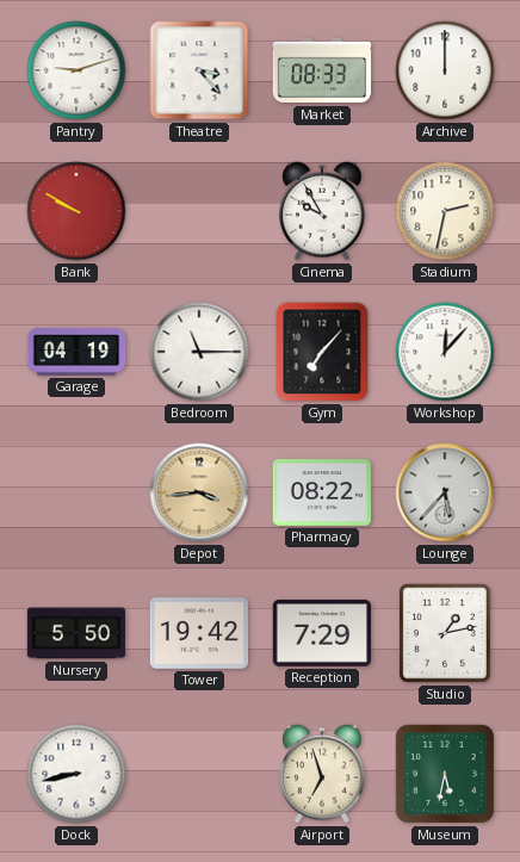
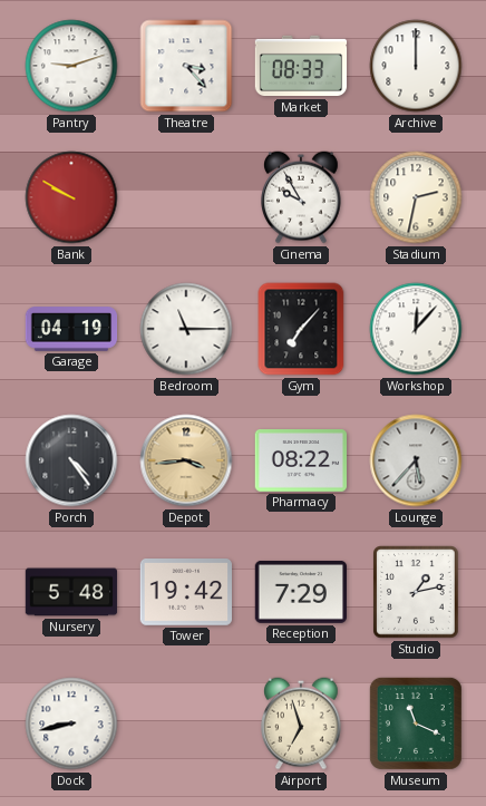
Porch: none -> 4:24
Nursery: 5:50 -> 5:48
Museum: 5:32 -> 11:19
